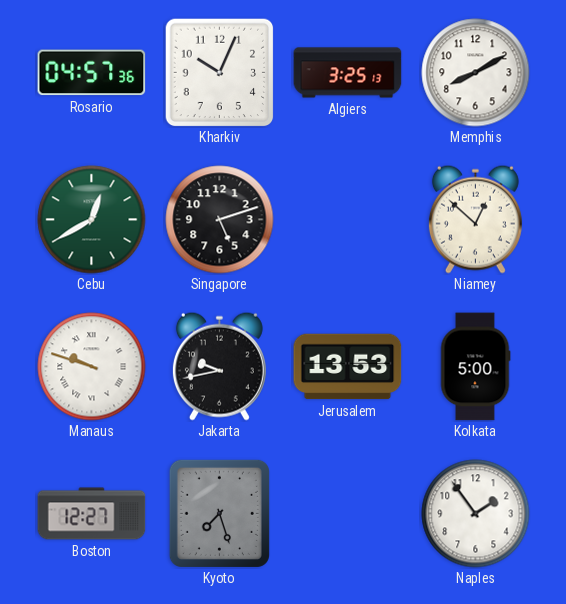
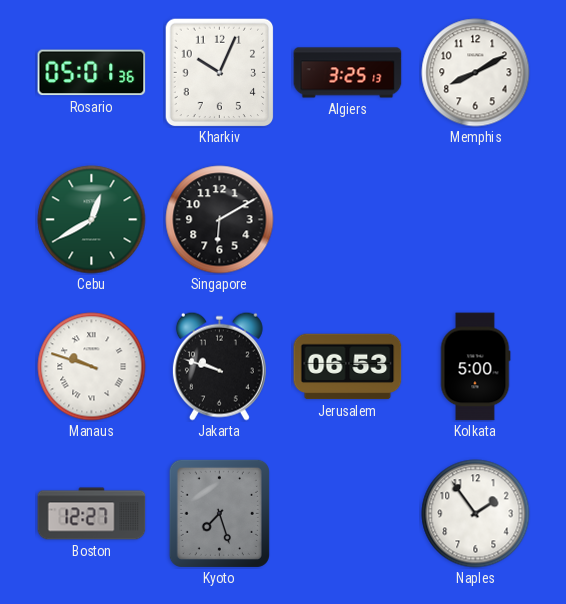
Rosario: 04:57 -> 05:01
Singapore: 5:12 -> 6:10
Niamey: 12:52 -> none
Jakarta: 9:43 -> 9:48
Jerusalem: 13:53 -> 06:53
